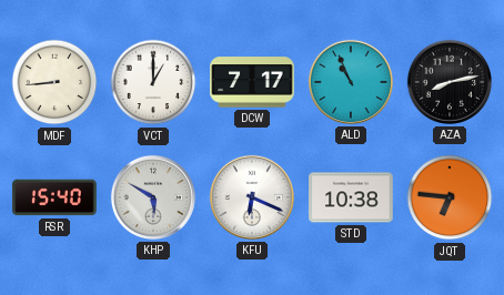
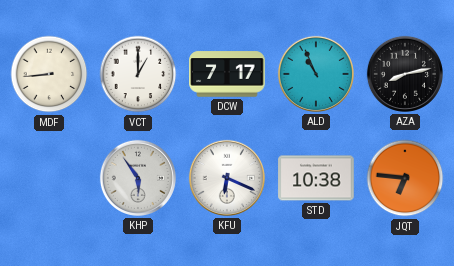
RSR: 15:40 -> none
KHP: 5:50 -> 5:54
